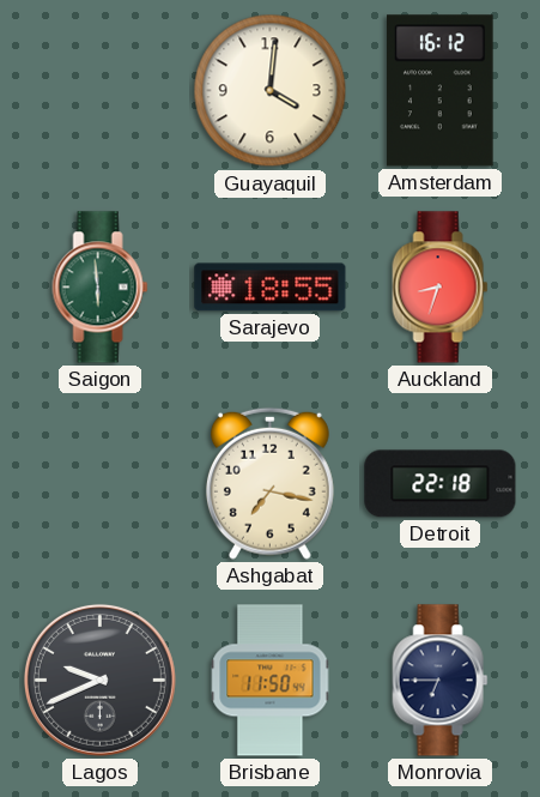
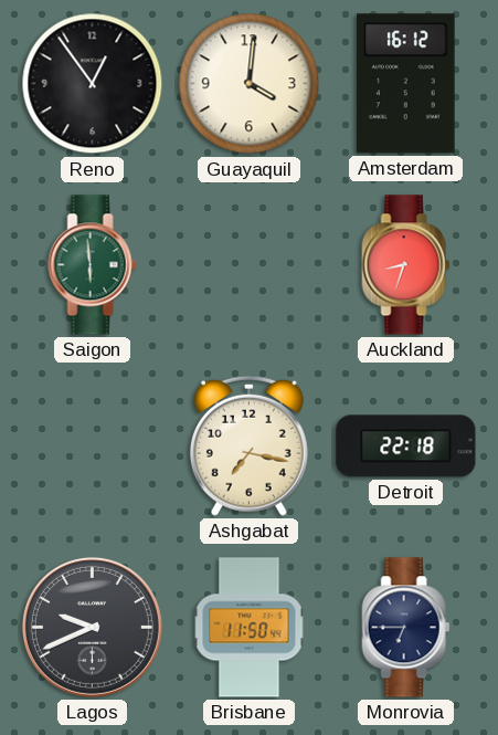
Reno: none -> 12:54
Sarajevo: 18:55 -> none
